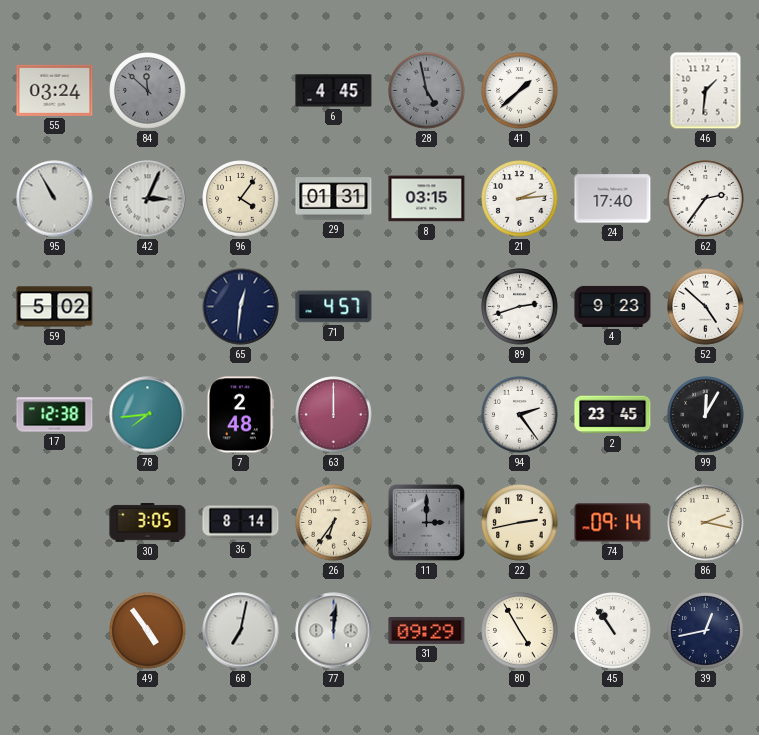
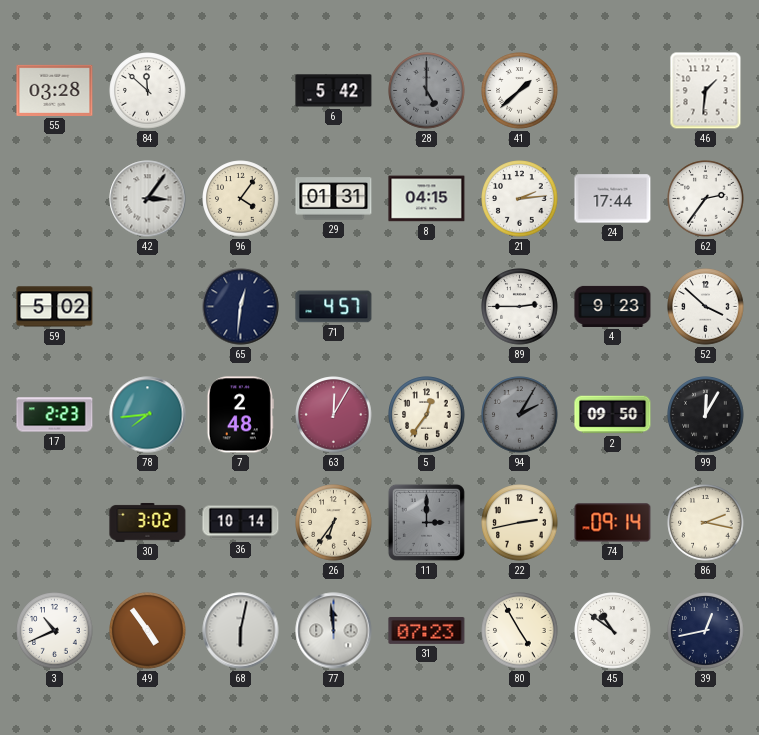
55: 03:24 -> 03:28
84 dial: grey -> white
6: 4:45 -> 5:42
28: 4:58 -> 5:00
95: 10:55 -> none
42: 3:04 -> 3:06
8: 03:15 -> 04:15
24: 17:40 -> 17:44
89: 2:42 -> 2:45
52: 4:52 -> 3:52
17: 12:38 -> 2:23
63: 12:00 -> 12:05
5: none -> 12:36
94: 2:24 -> 2:05
94 dial: white -> grey
2: 23:45 -> 09:50
30: 3:05 -> 3:02
36: 8:14 -> 10:14
3: none -> 10:41
68: 7:02 -> 6:02
77: 12:01 -> 11:59
31: 09:29 -> 07:23
45: 10:54 -> 10:51
